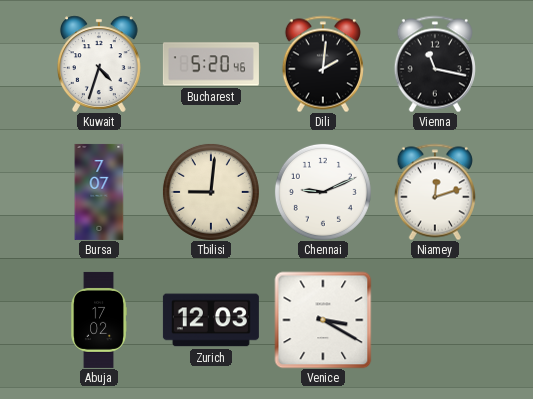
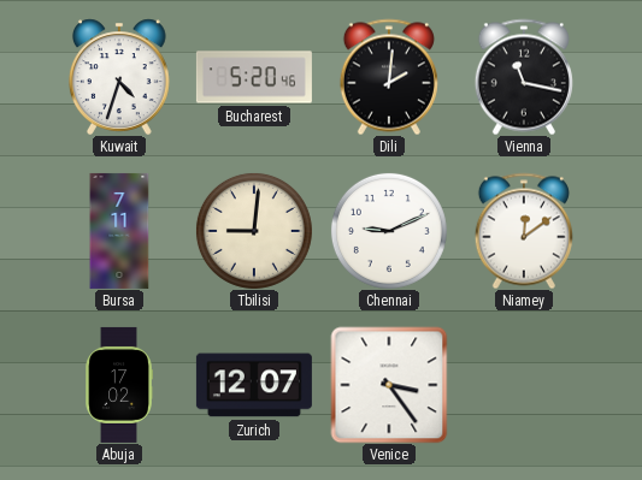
Bursa: 7:07 -> 7:11
Niamey: 12:12 -> 12:09
Zurich: 12:03 -> 12:07
Venice: 3:20 -> 3:24
